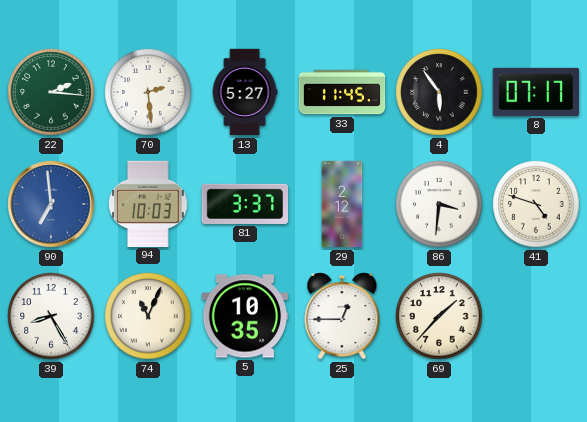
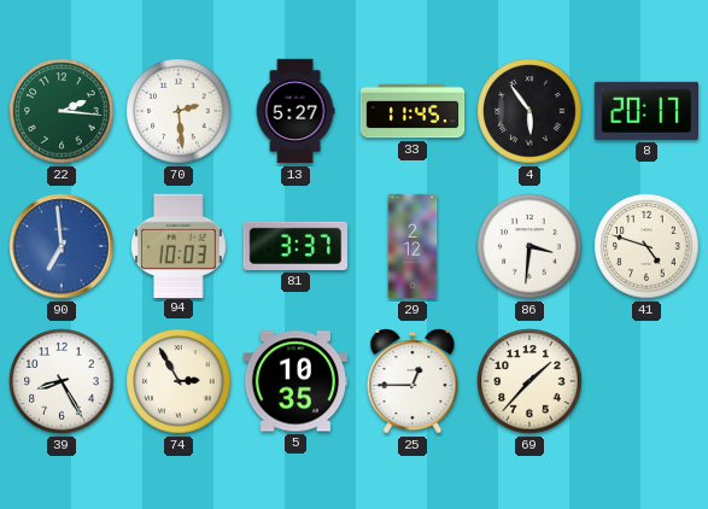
8: 07:17 -> 20:17
74: 11:04 -> 2:55
